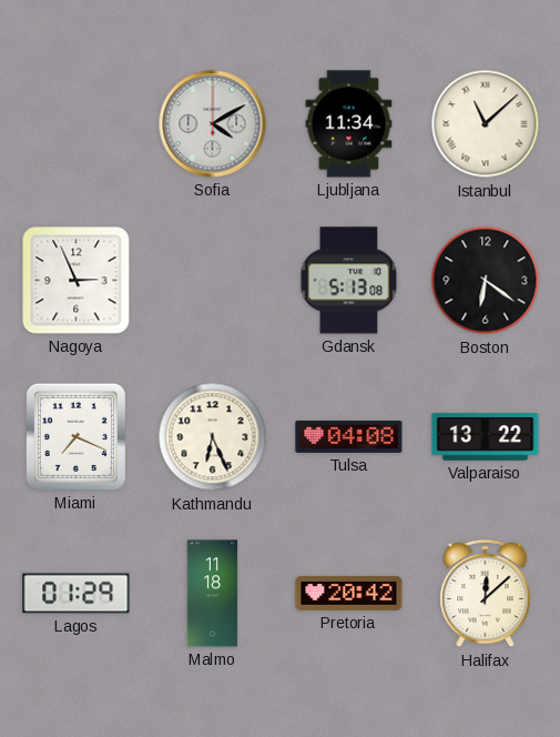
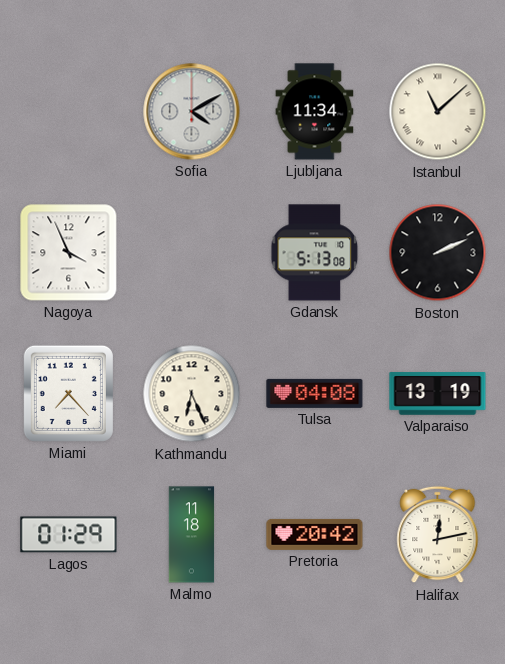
Nagoya: 2:56 -> 3:56
Boston: 6:21 -> 2:11
Miami: 7:19 -> 7:23
Valparaiso: 13:22 -> 13:19
Halifax: 12:08 -> 12:13
